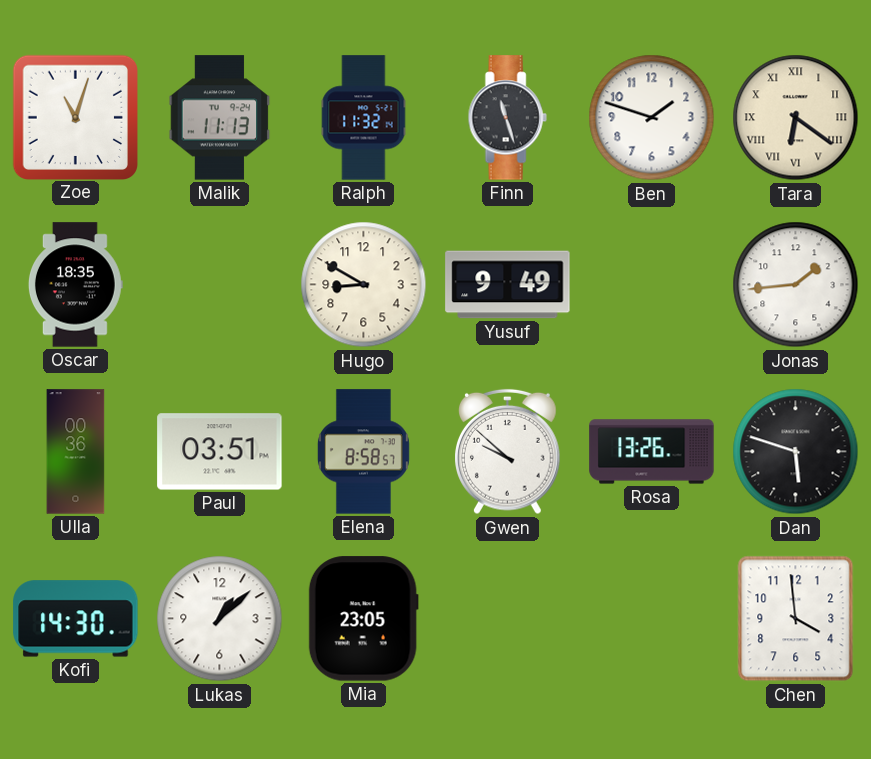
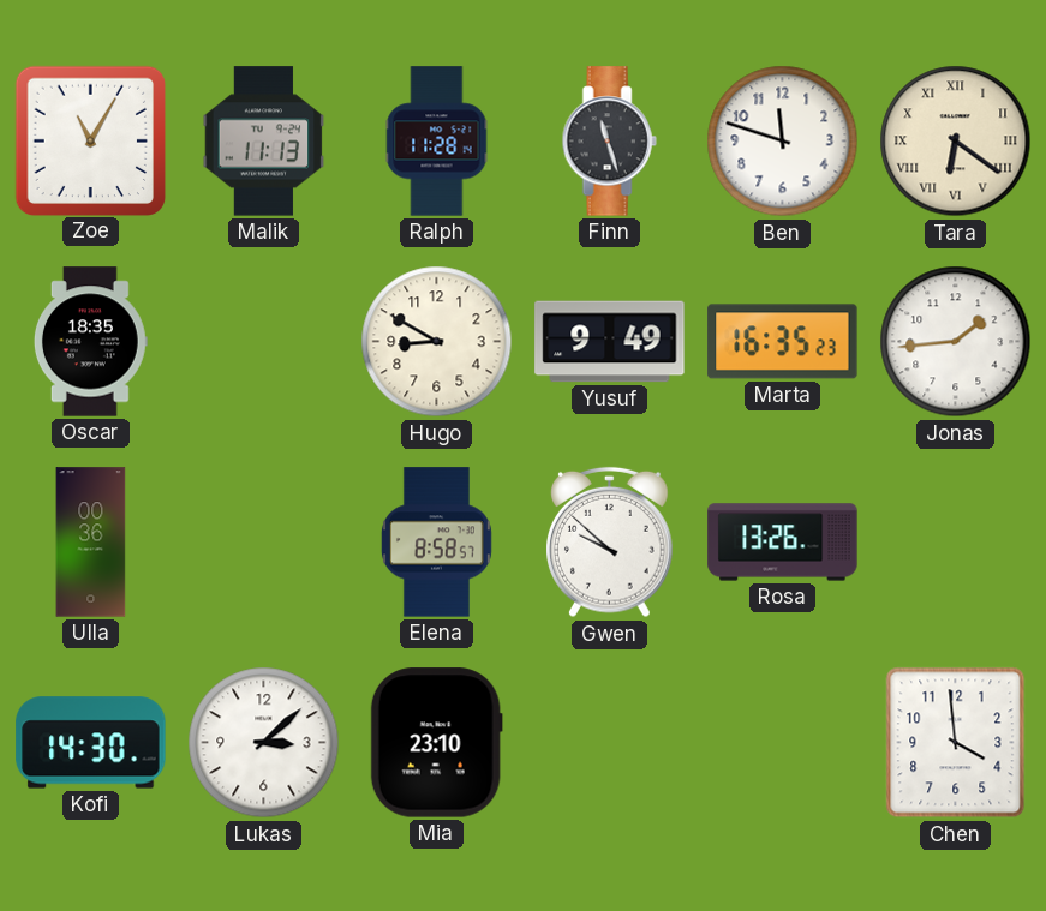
Zoe: 11:03 -> 11:05
Ralph: 11:32 -> 11:28
Ben: 1:48 -> 11:48
Marta: none -> 16:35
Paul: 03:51 -> none
Dan: 5:48 -> none
Lukas: 1:08 -> 3:08
Mia: 23:05 -> 23:10
